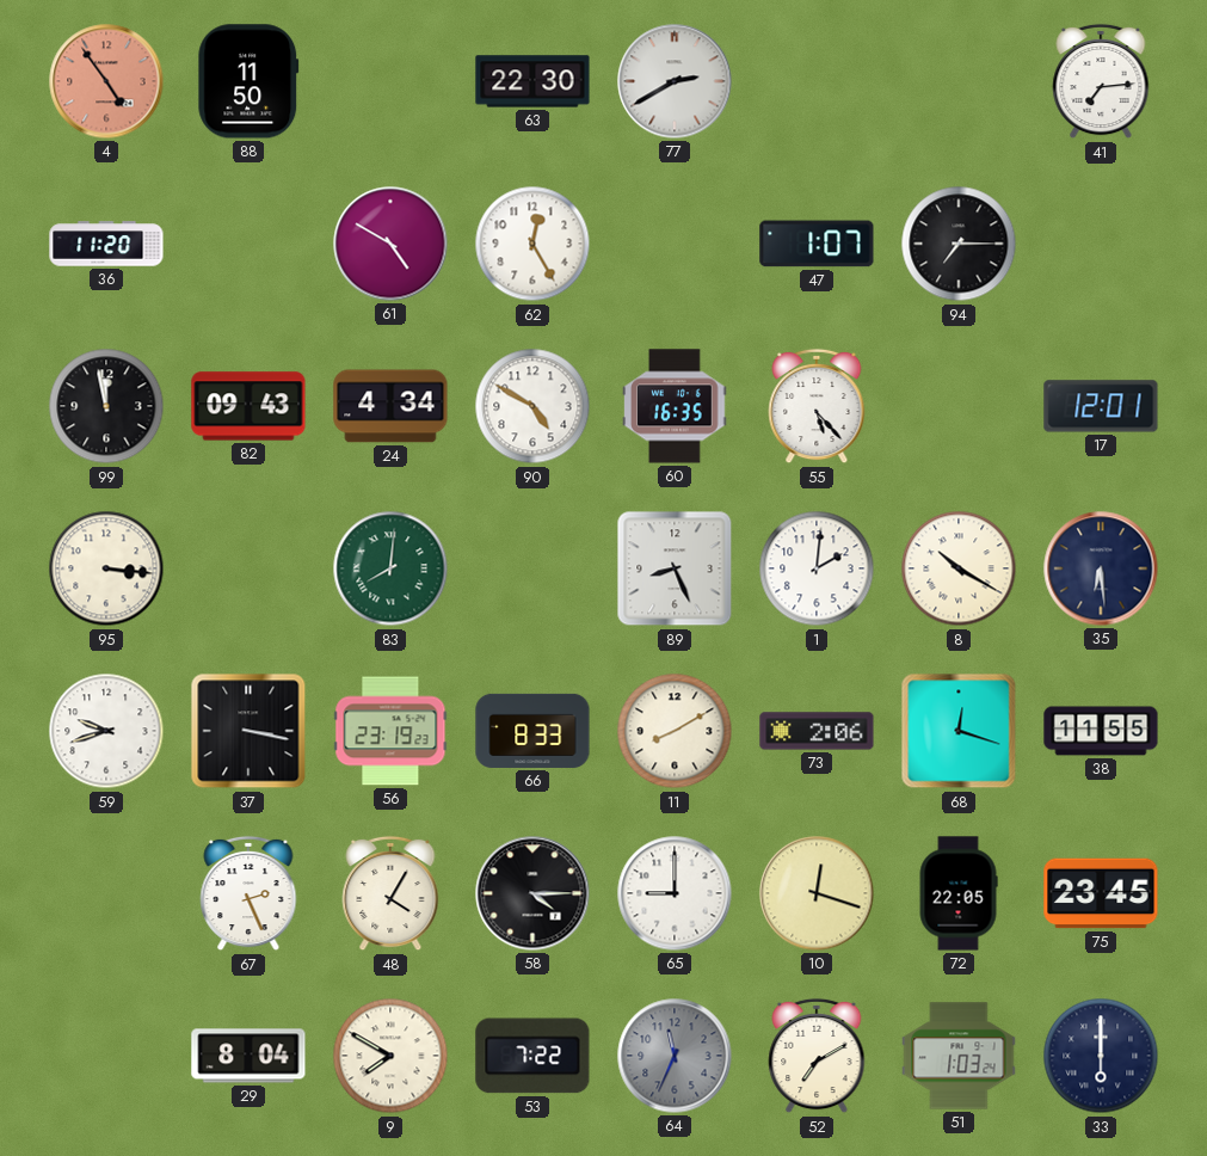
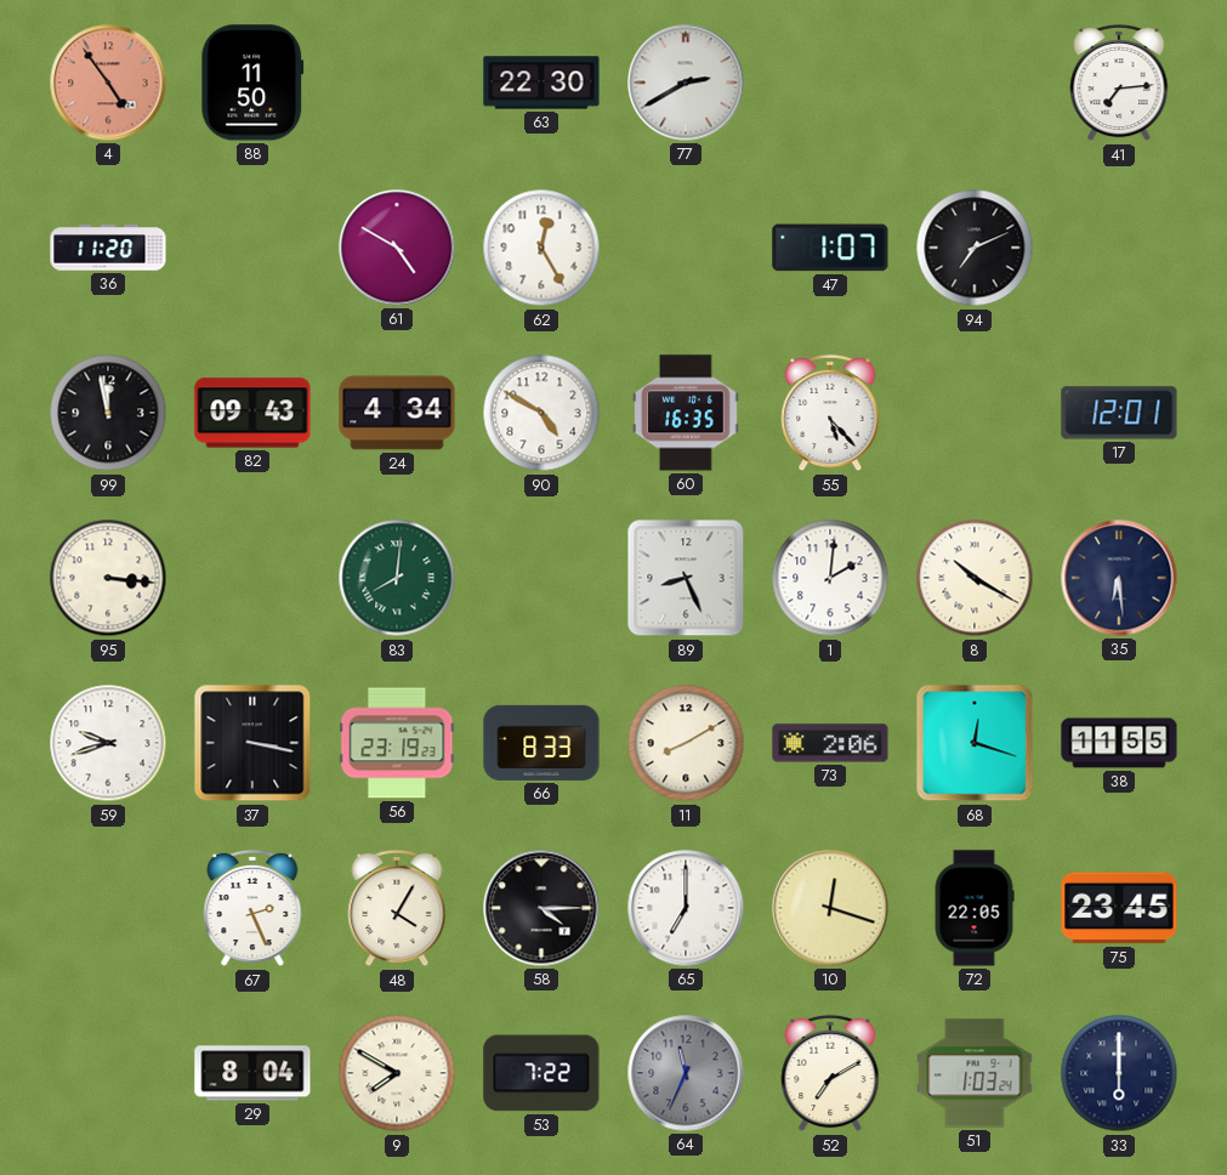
94: 7:15 -> 7:11
65: 9:00 -> 7:00
